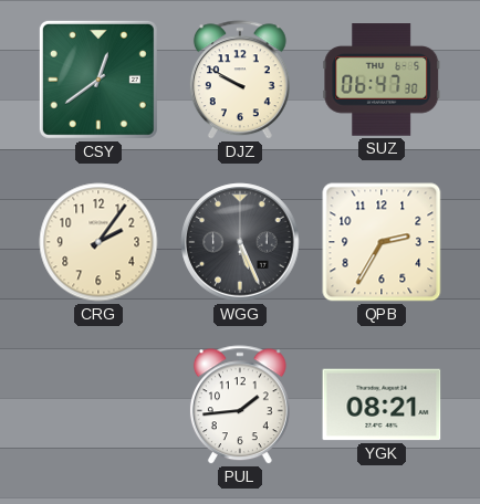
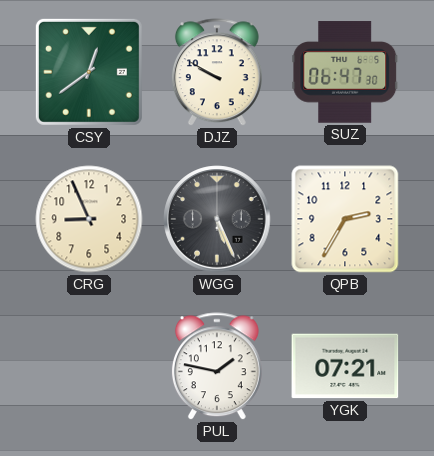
CRG: 2:06 -> 8:56
PUL: 1:44 -> 1:47
YGK: 08:21 -> 07:21
